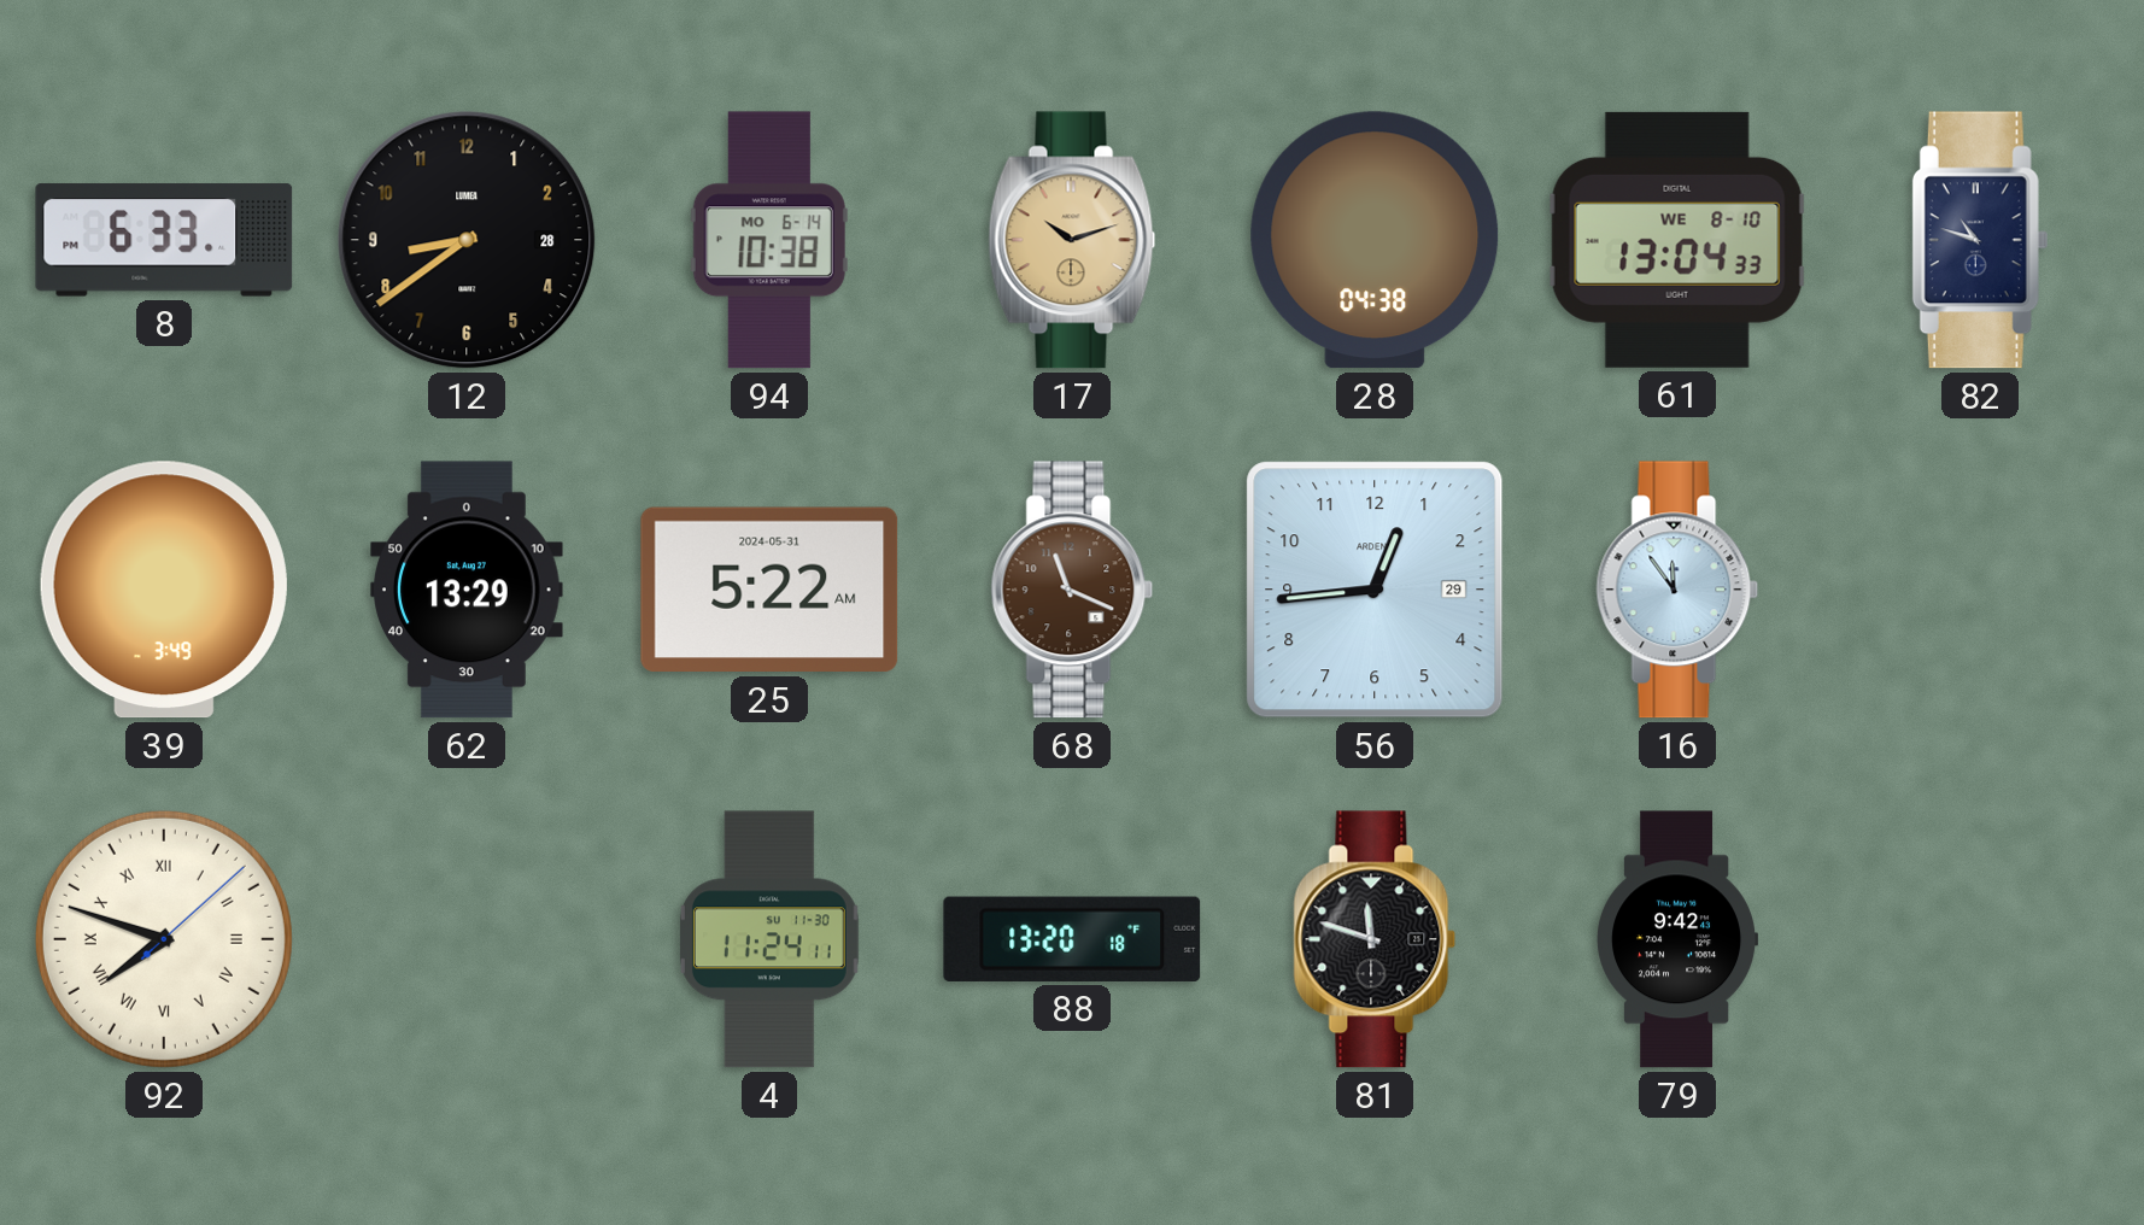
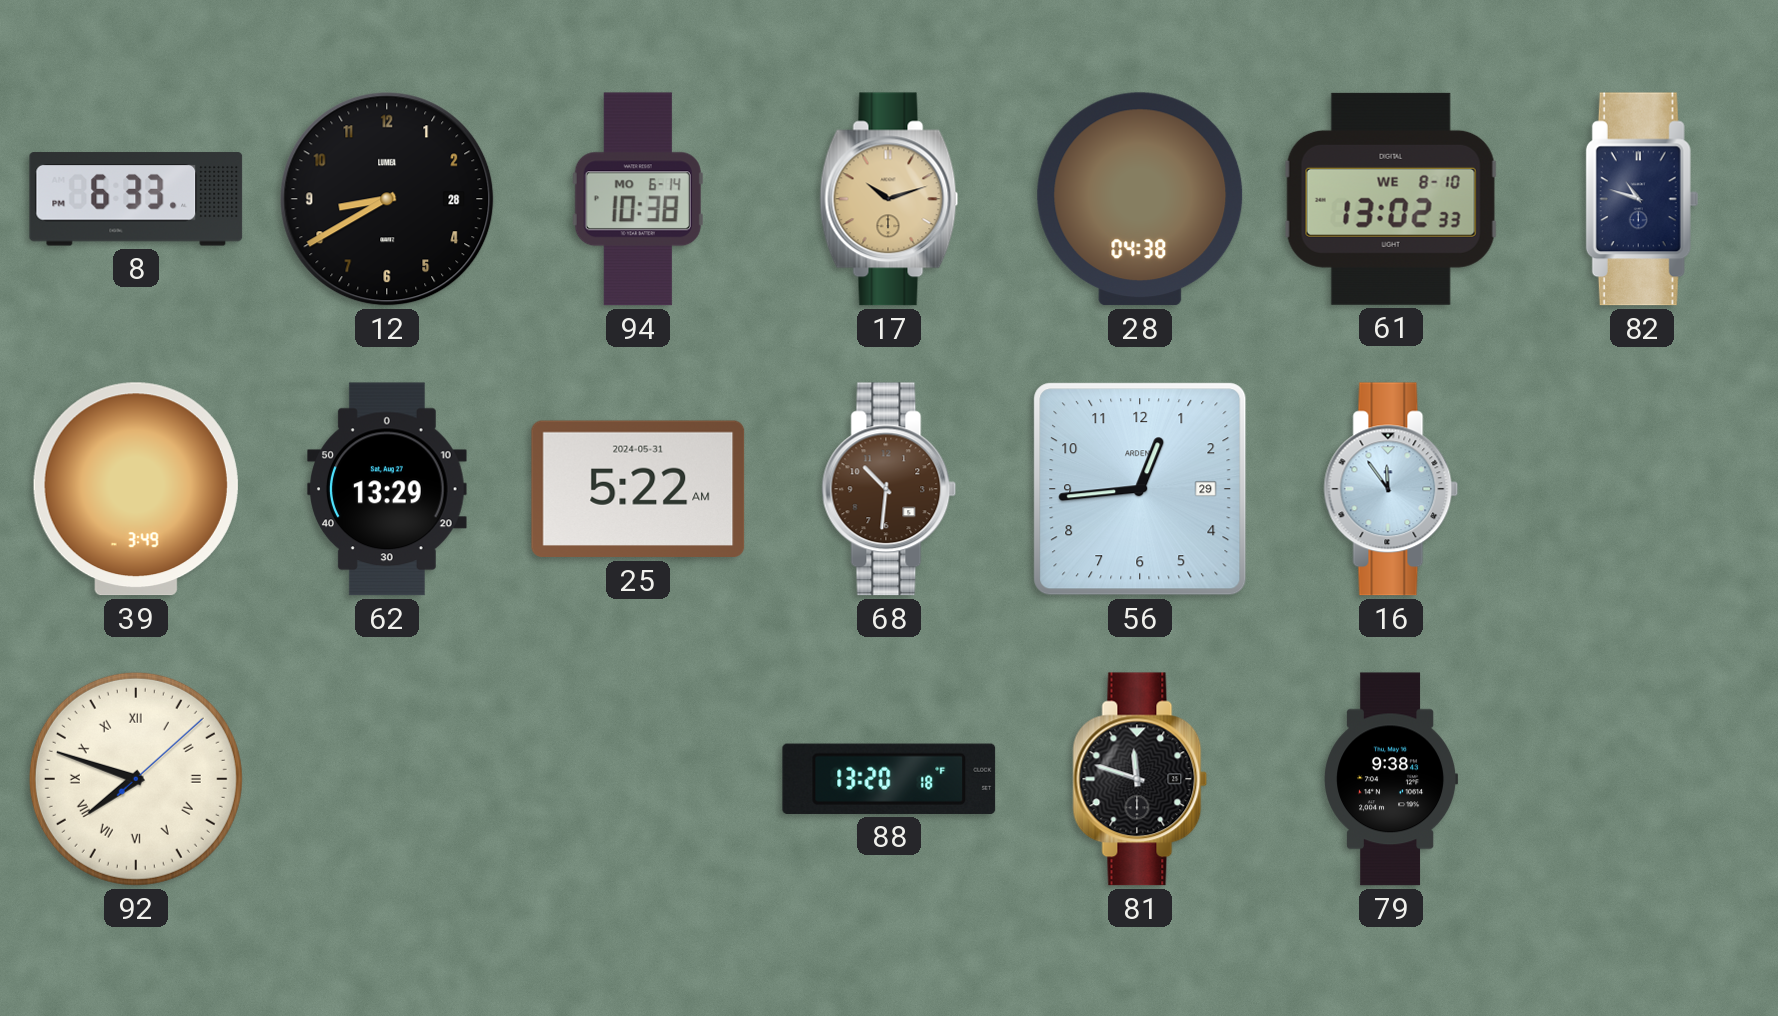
12: 8:39 -> 8:40
61: 13:04 -> 13:02
68: 11:19 -> 10:31
4: 11:24 -> none
79: 9:42 -> 9:38
